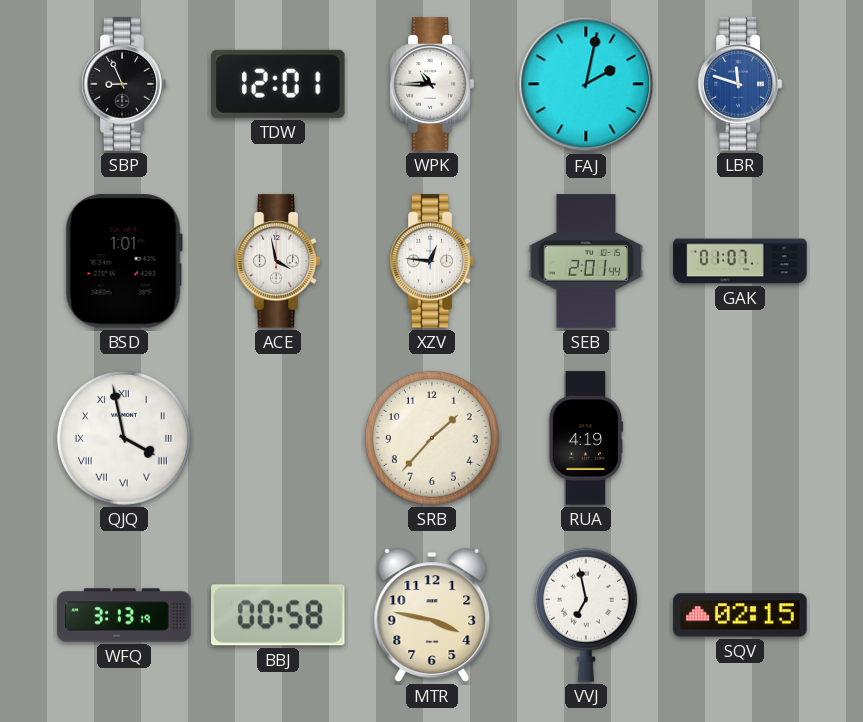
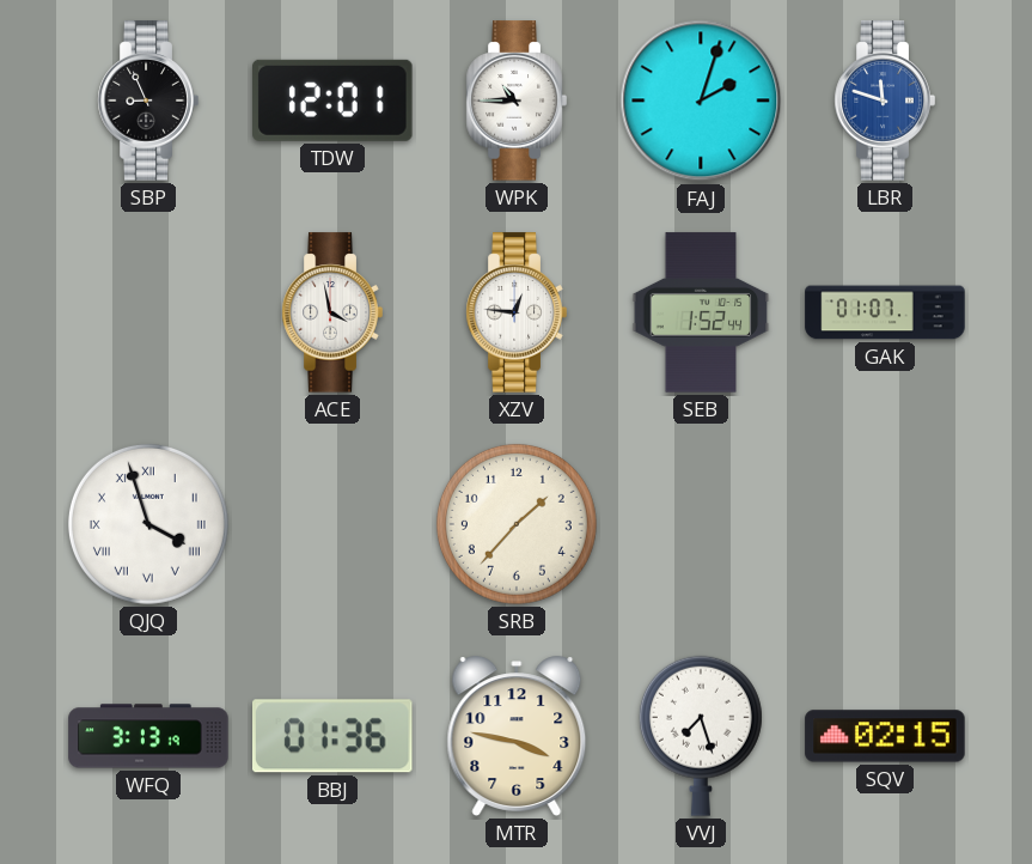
FAJ: 2:02 -> 2:03
BSD: 1:01 -> none
SEB: 2:01 -> 1:52
QJQ: 3:58 -> 3:57
RUA: 4:19 -> none
BBJ: 00:58 -> 01:36
VVJ: 6:58 -> 7:27
